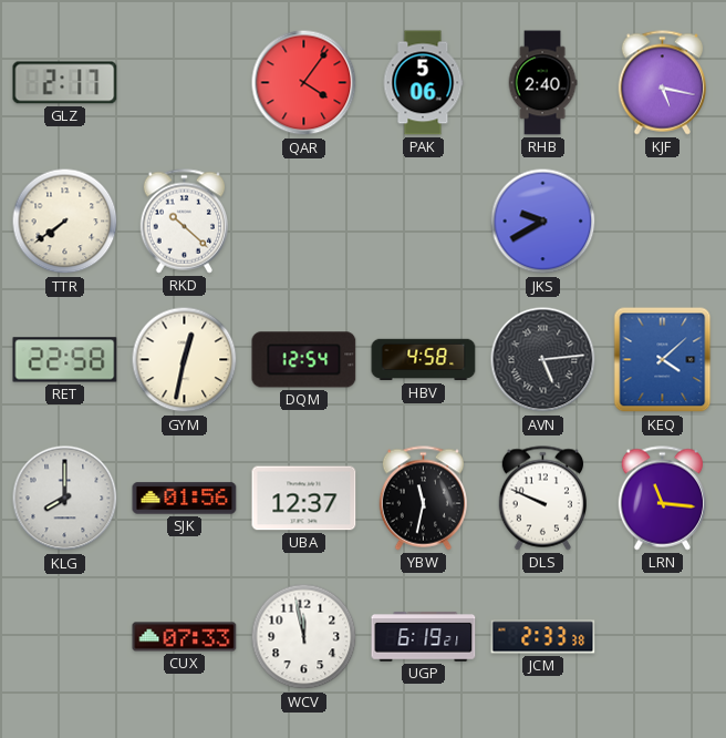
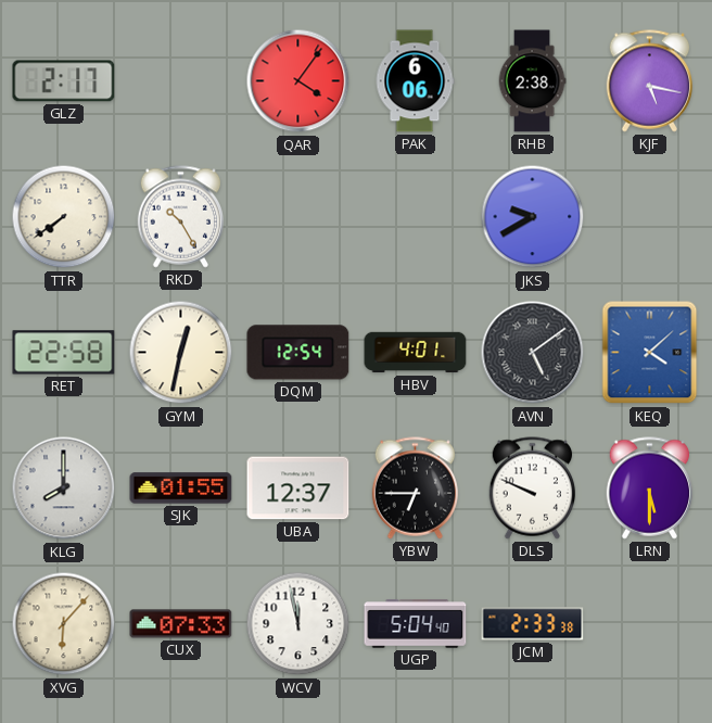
PAK: 5:06 -> 6:06
RHB: 2:40 -> 2:38
RKD: 10:22 -> 10:25
HBV: 4:58 -> 4:01
AVN: 5:14 -> 5:09
SJK: 01:56 -> 01:55
YBW: 11:32 -> 6:45
LRN: 11:16 -> 5:30
XVG: none -> 6:07
UGP: 6:19 -> 5:04
